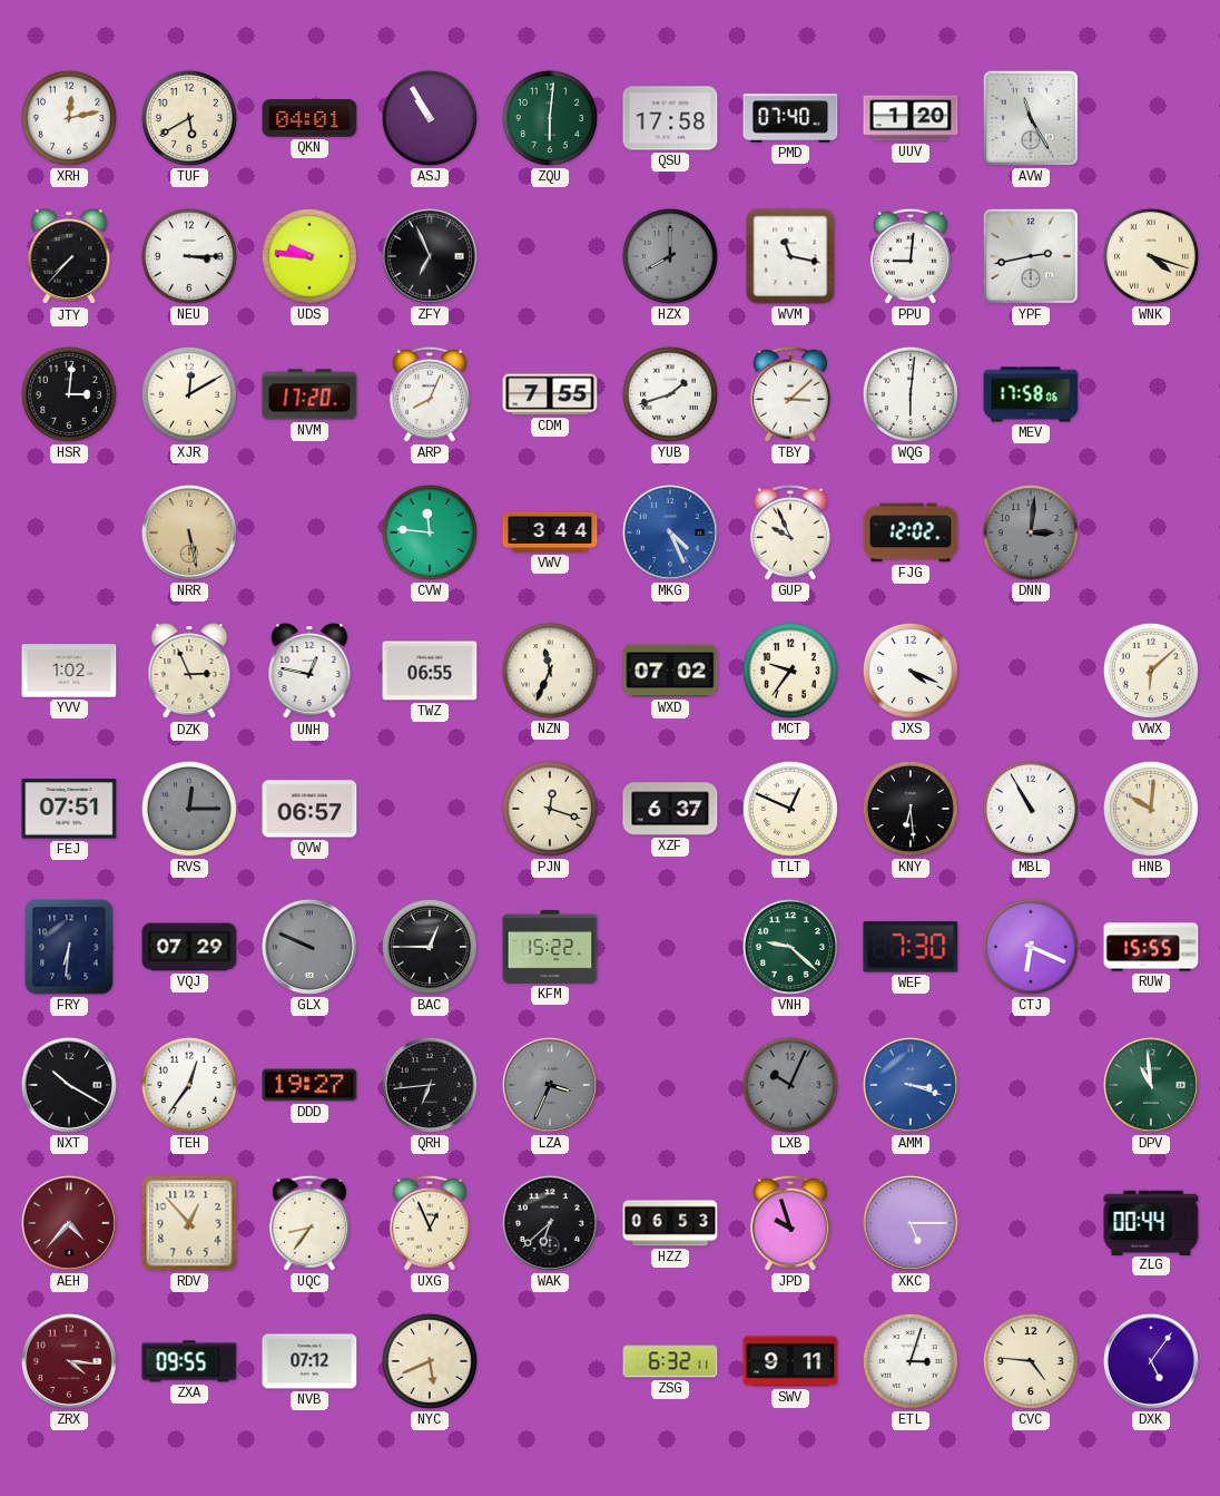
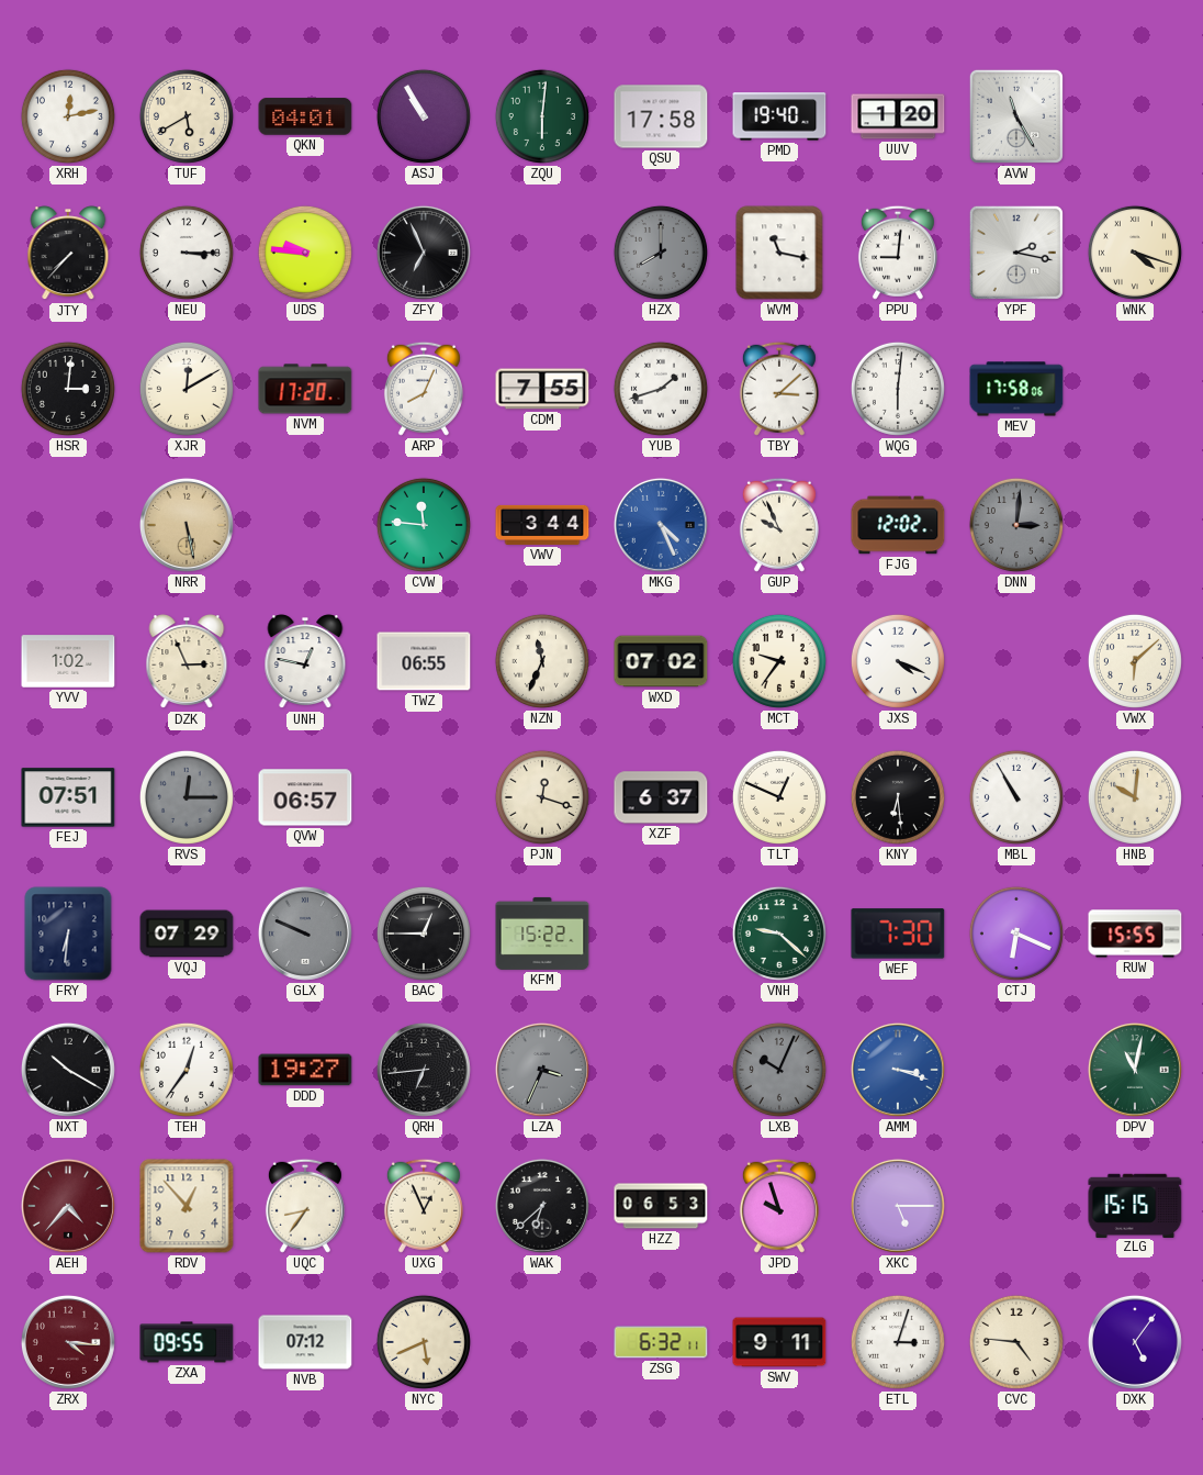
PMD: 07:40 -> 19:40
YPF: 2:43 -> 2:17
DPV: 10:59 -> 11:02
ZLG: 00:44 -> 15:15
